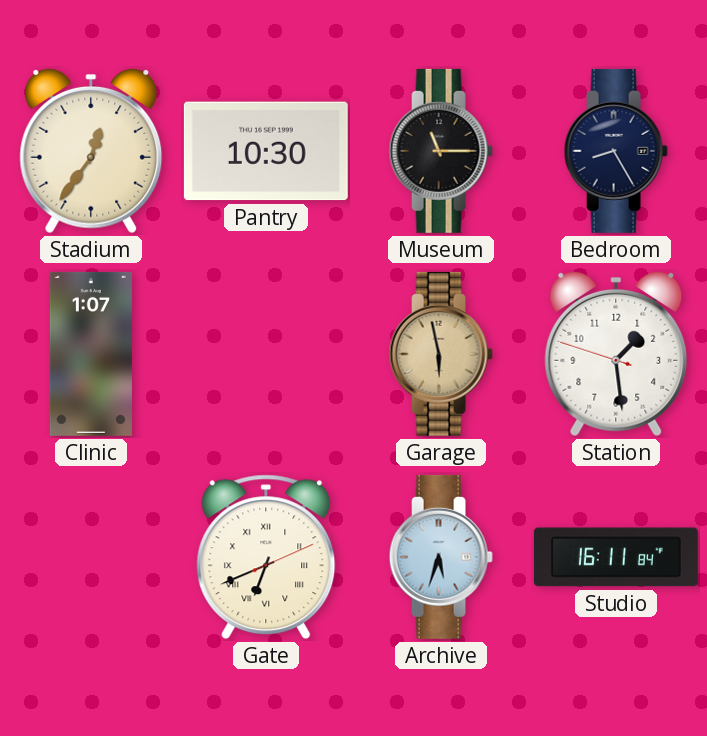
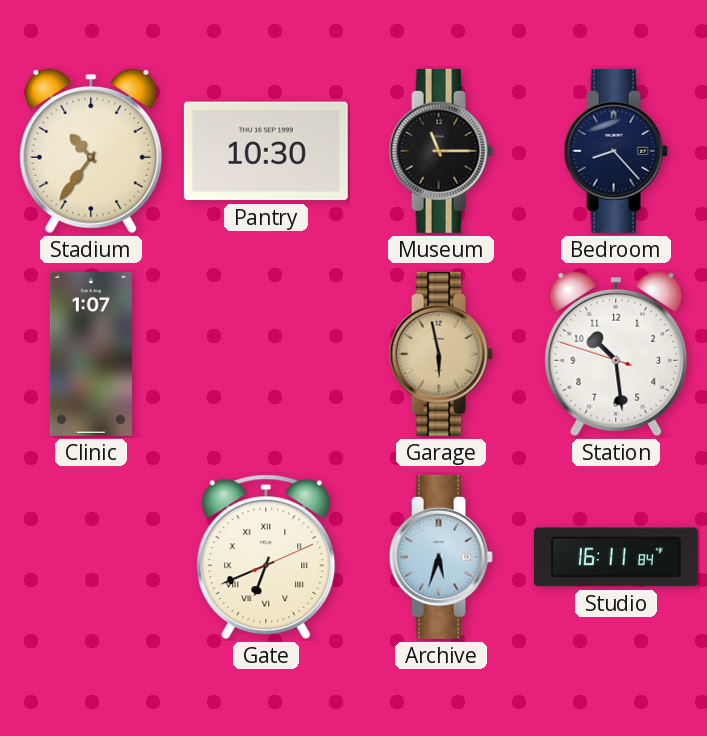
Stadium: 12:36 -> 10:36
Bedroom: 8:25 -> 8:23
Station: 1:28 -> 10:28
